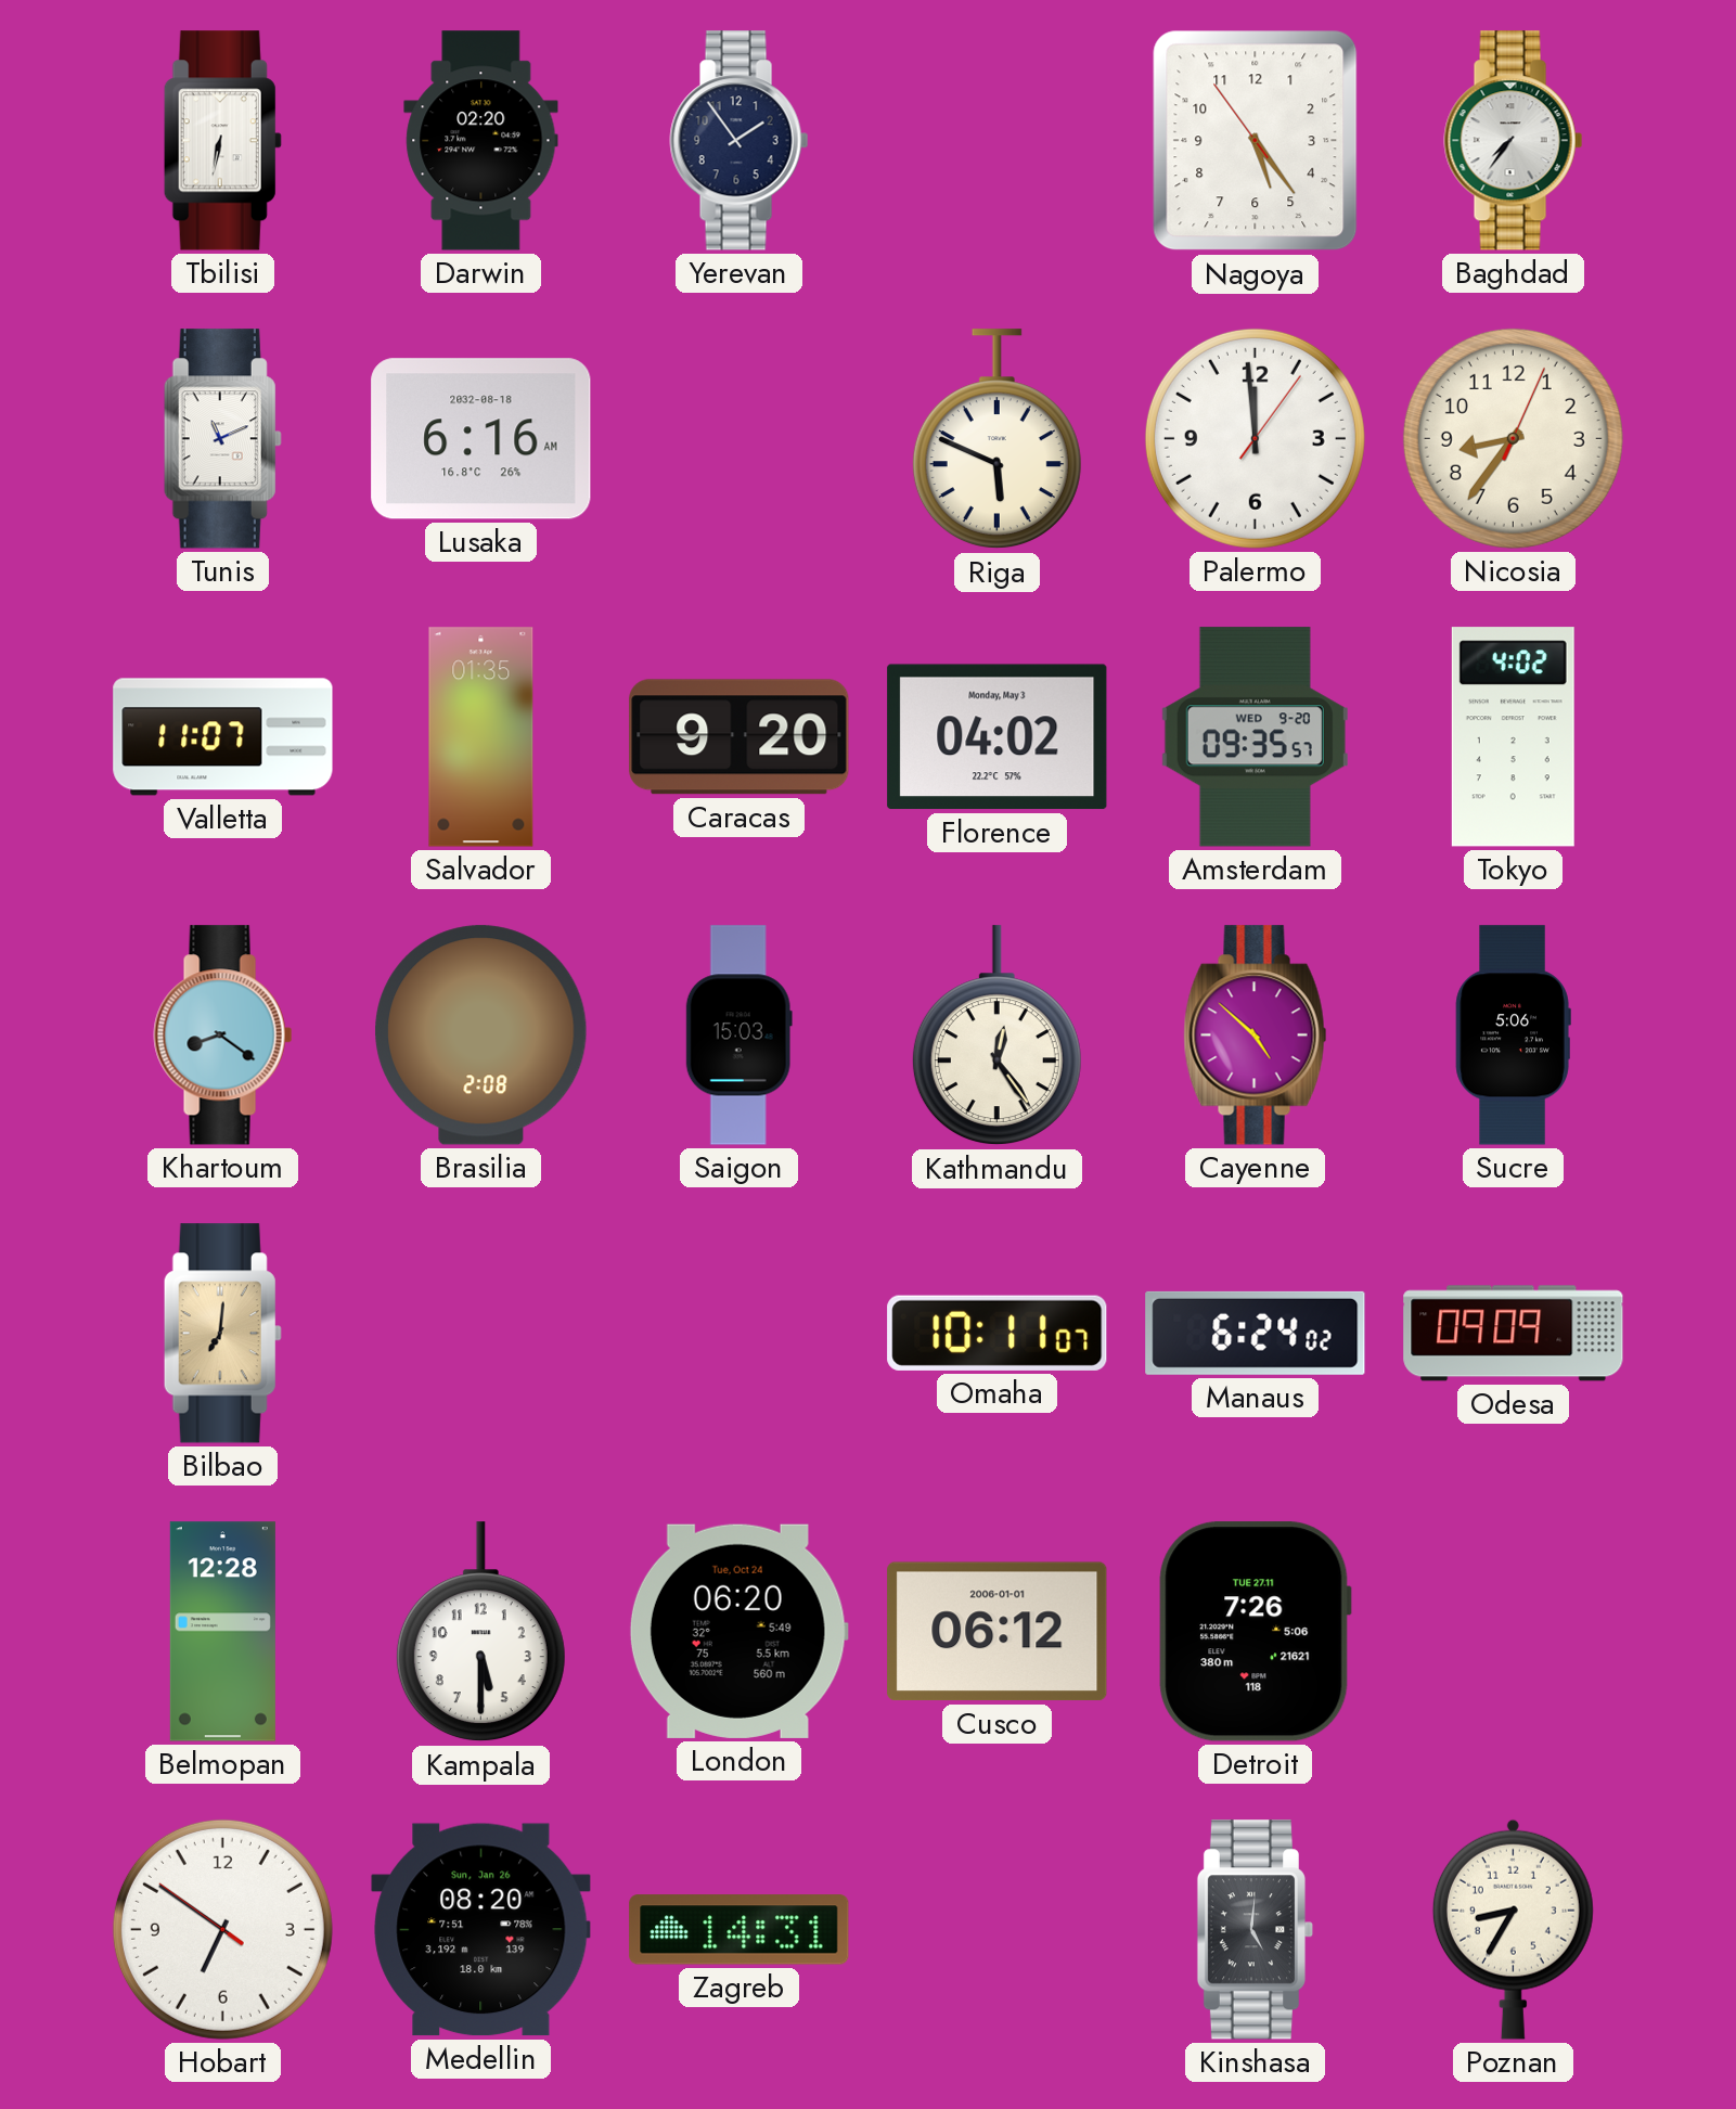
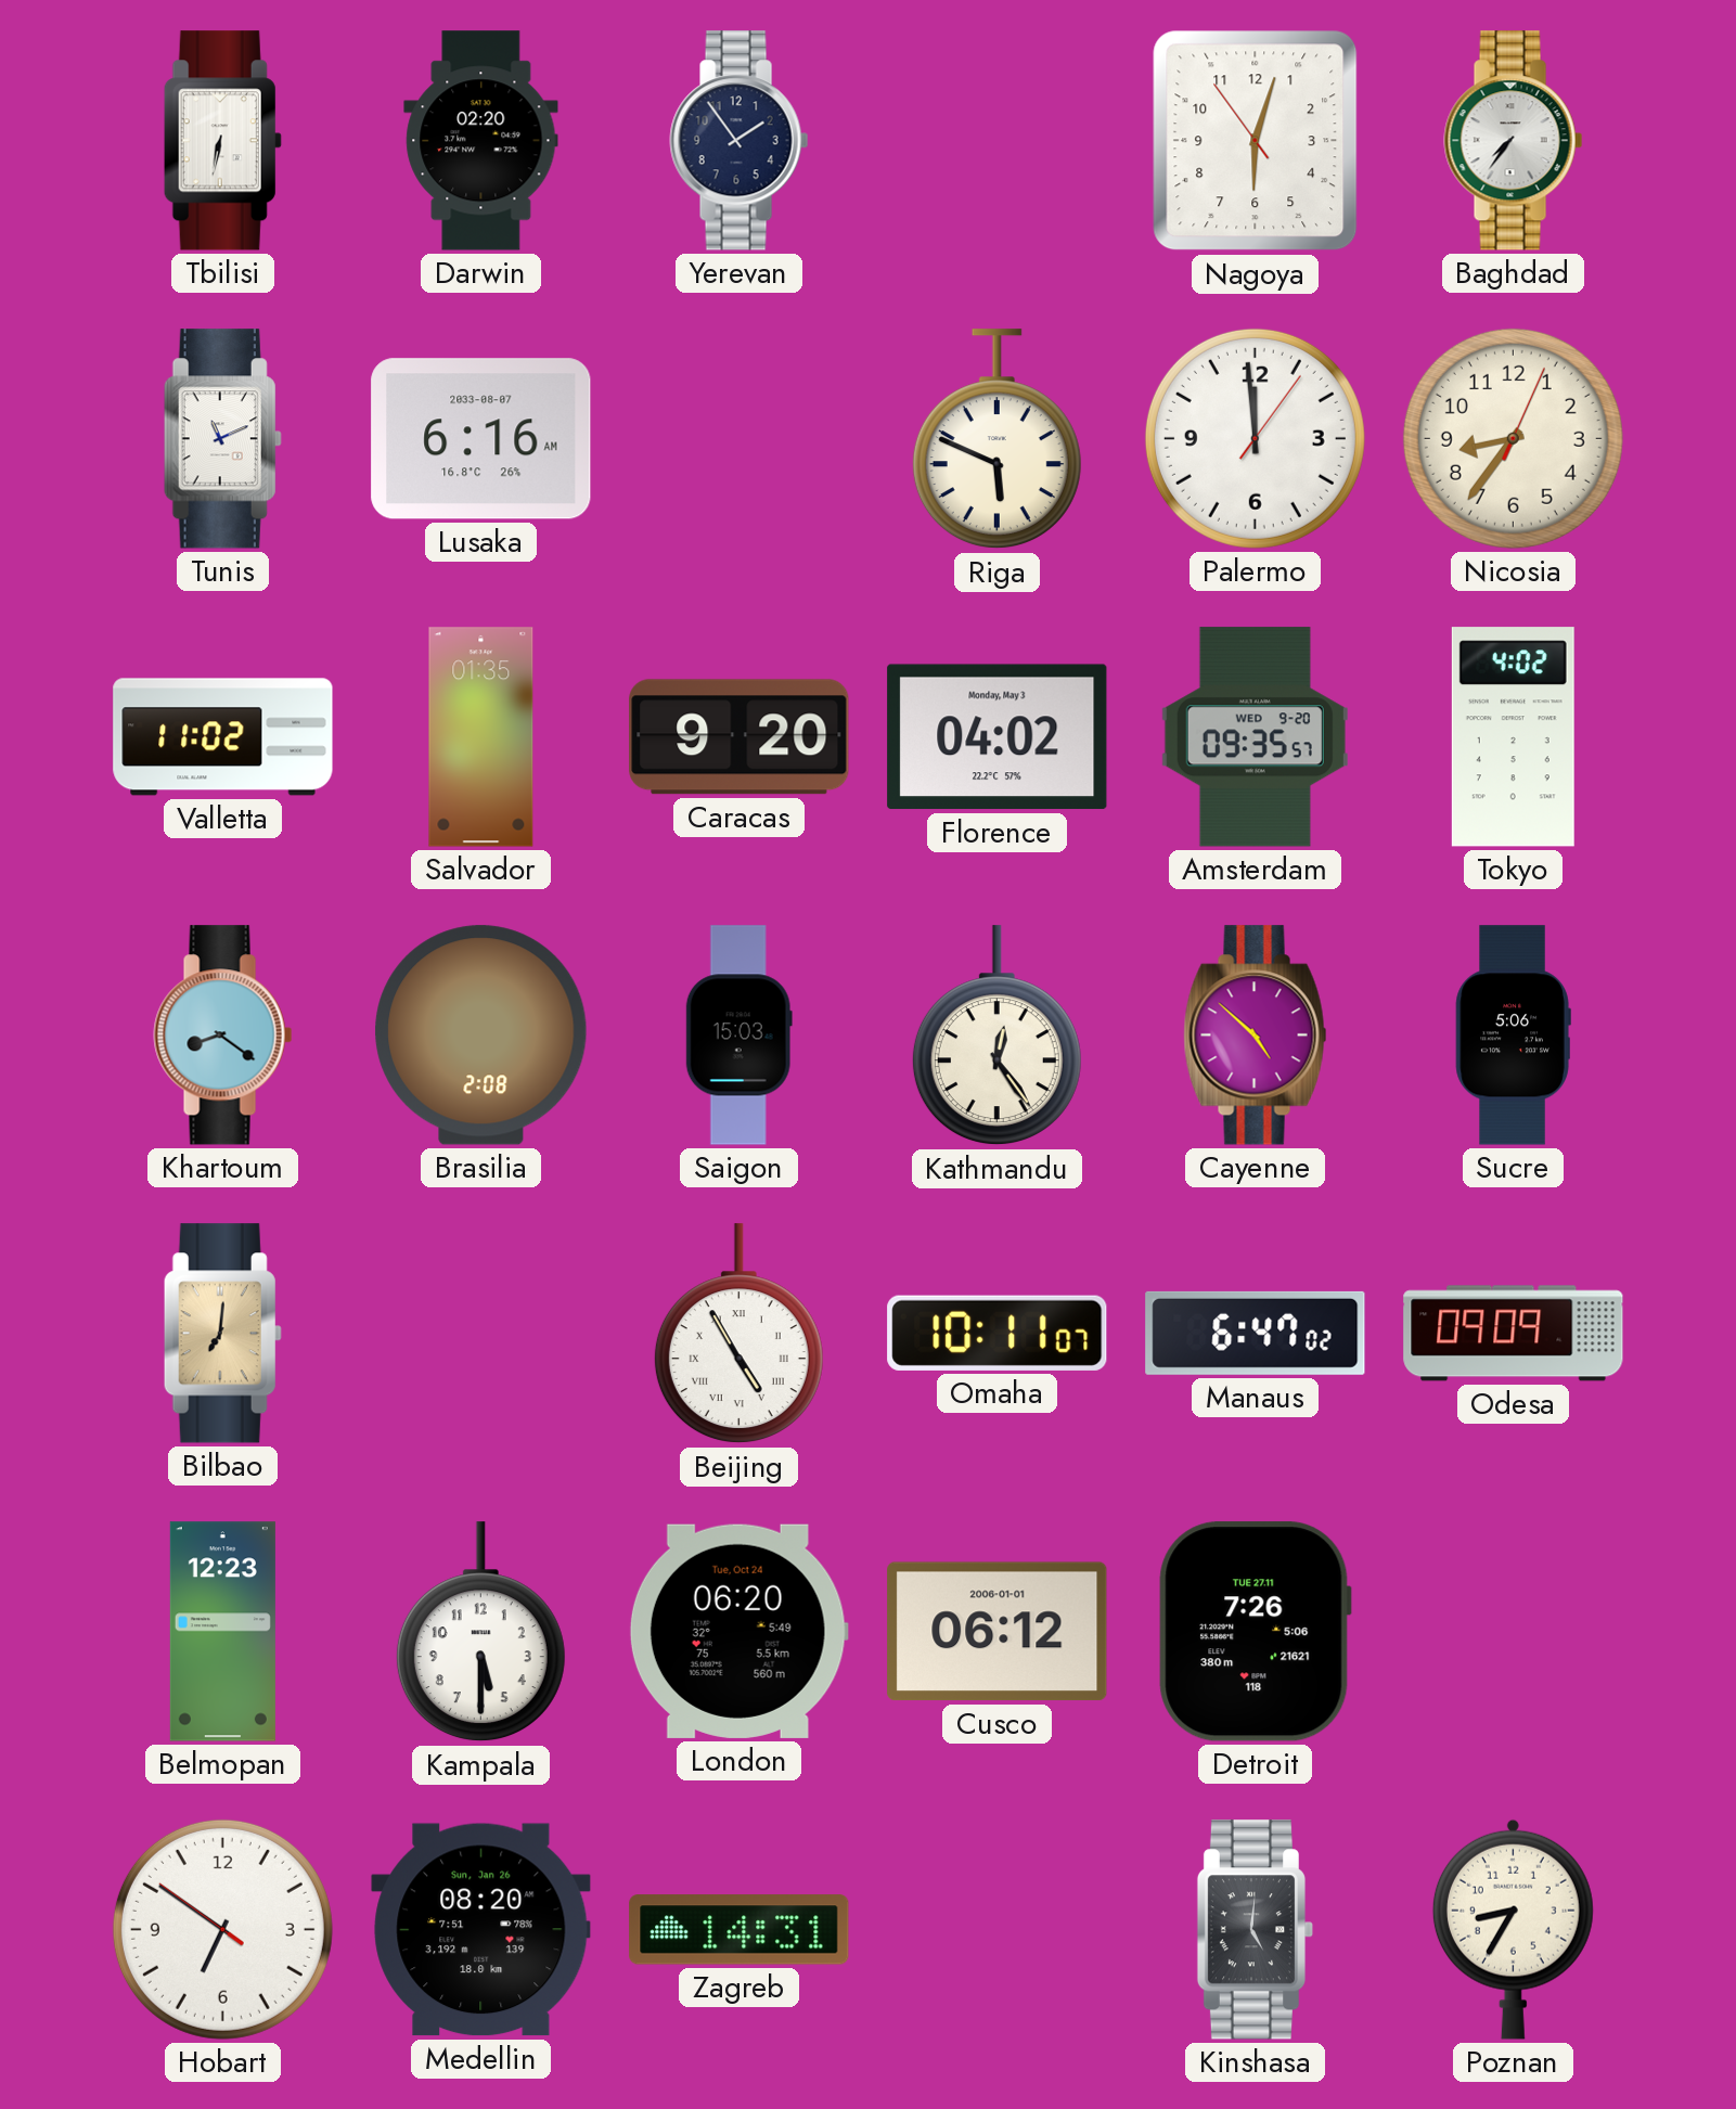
Nagoya: 5:23 -> 6:02
Lusaka date: 2032-08-18 -> 2033-08-07
Valletta: 11:07 -> 11:02
Beijing: none -> 4:55
Manaus: 6:24 -> 6:47
Belmopan: 12:28 -> 12:23
